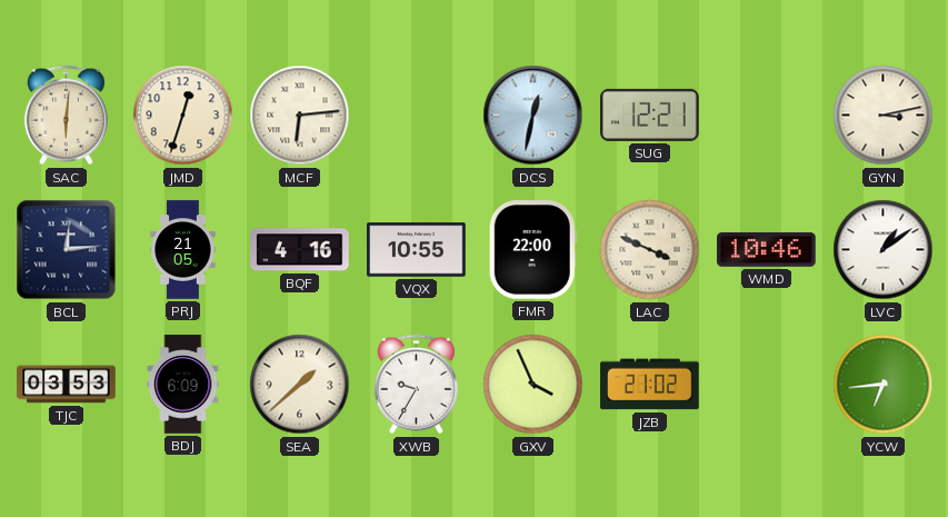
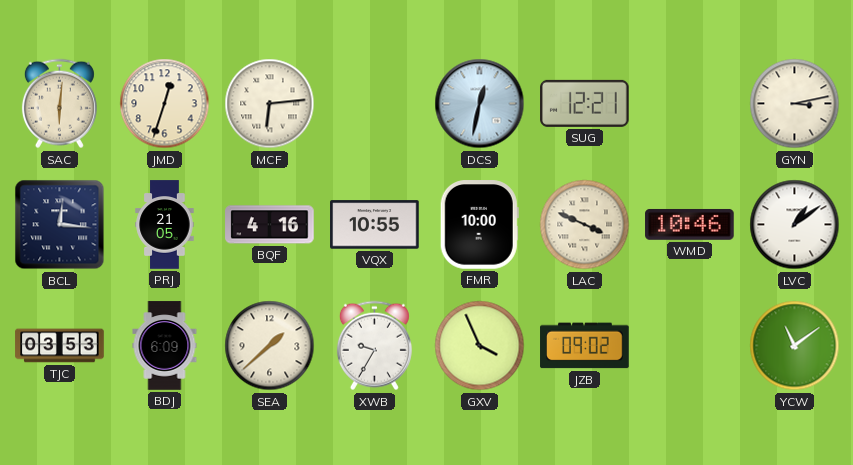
BCL: 12:14 -> 12:16
FMR: 22:00 -> 10:00
JZB: 21:02 -> 09:02
YCW: 6:44 -> 11:09
